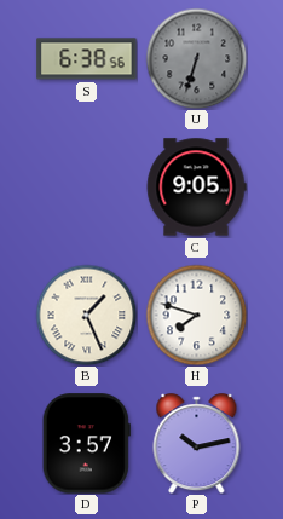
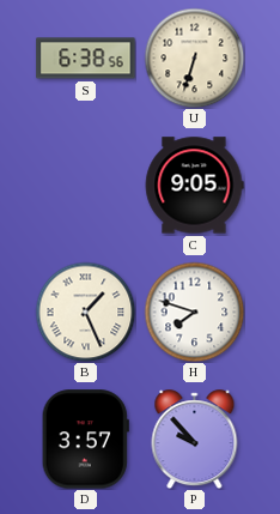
U dial: grey -> cream
P: 10:13 -> 9:53
